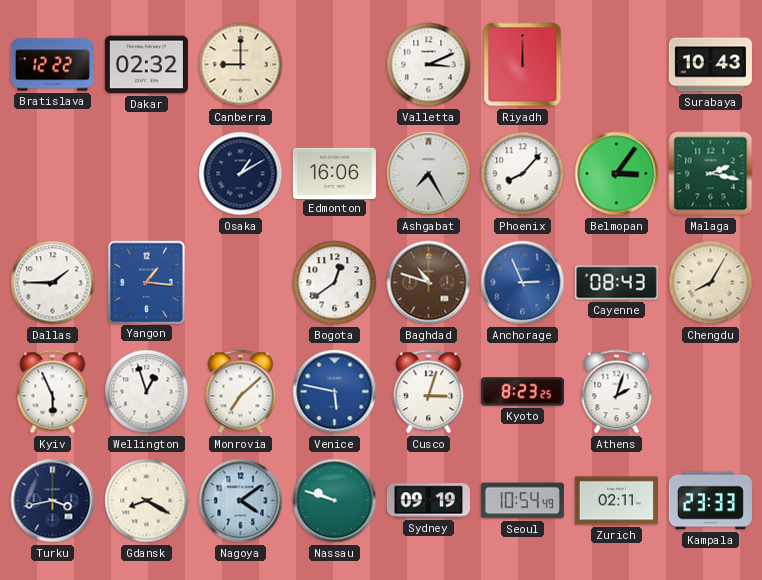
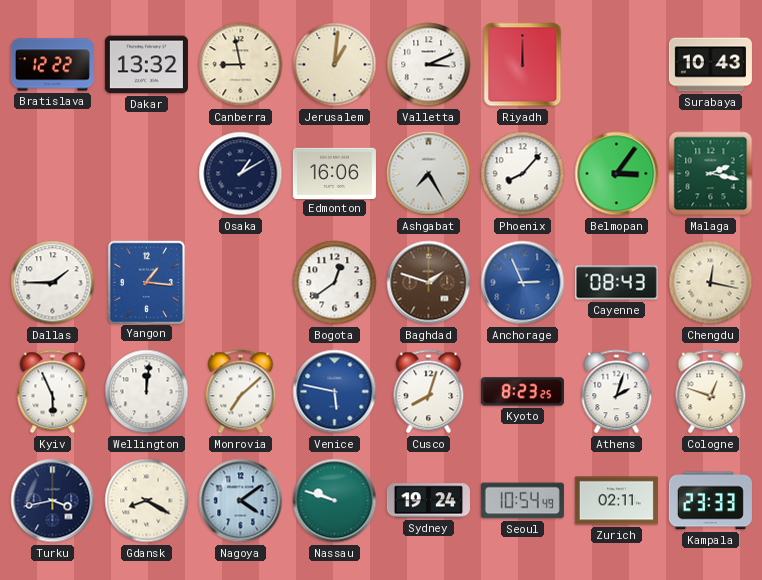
Dakar: 02:32 -> 13:32
Canberra: 9:00 -> 8:58
Jerusalem: none -> 1:01
Baghdad: 10:48 -> 1:48
Chengdu: 8:05 -> 12:17
Wellington: 12:57 -> 12:01
Cusco: 3:03 -> 8:03
Cologne: none -> 12:48
Sydney: 09:19 -> 19:24
